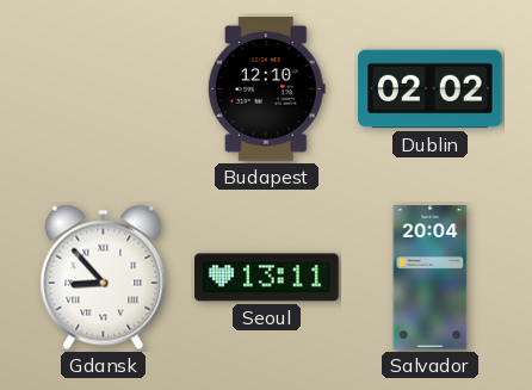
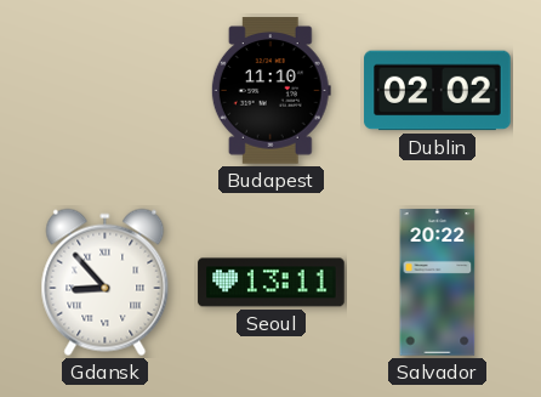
Budapest: 12:10 -> 11:10
Salvador: 20:04 -> 20:22
